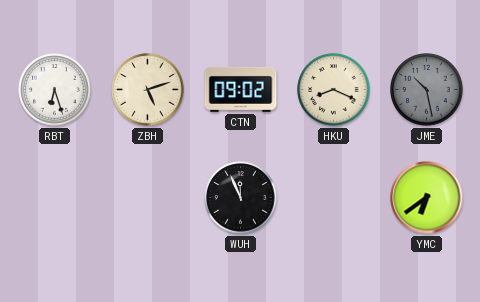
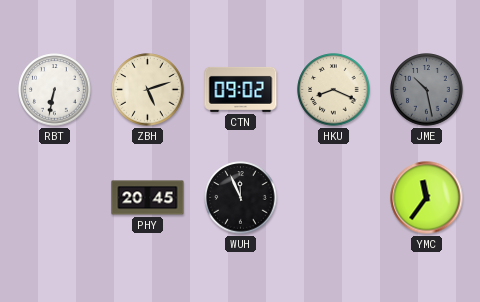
RBT: 6:27 -> 6:32
PHY: none -> 20:45
YMC: 6:39 -> 11:36
